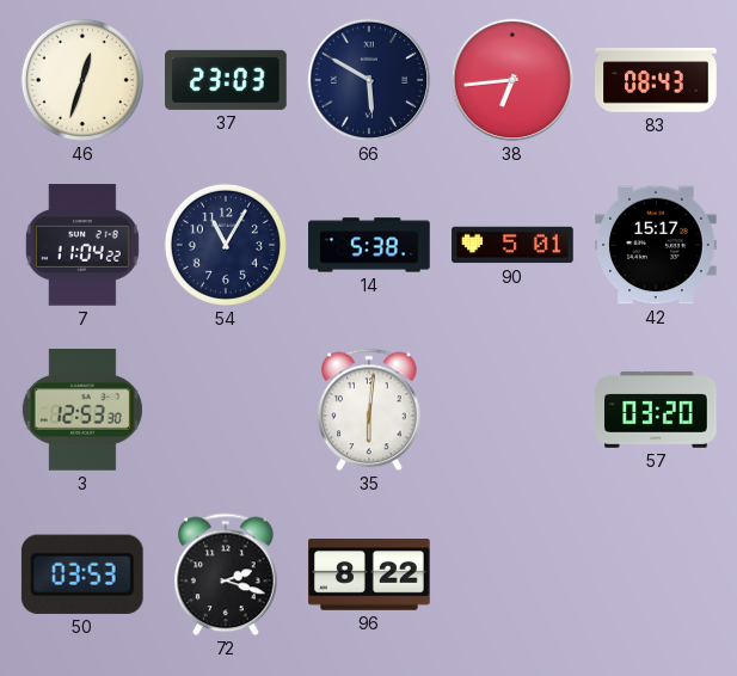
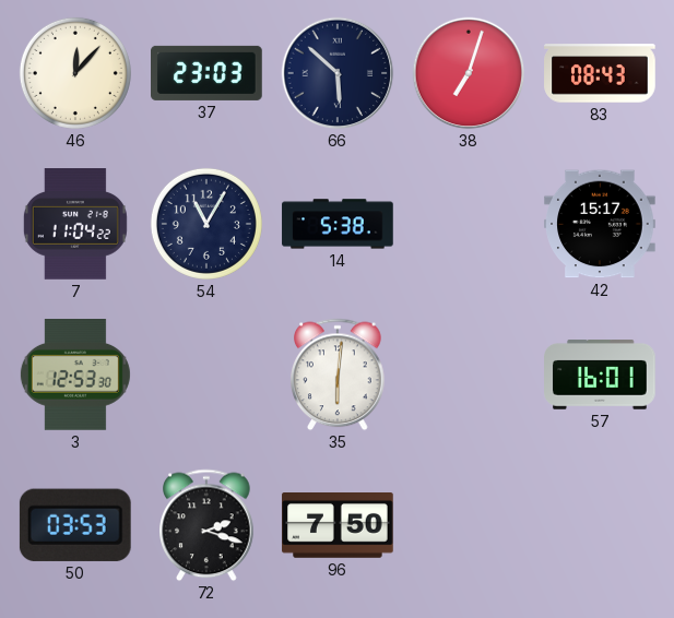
46: 12:33 -> 12:07
66: 5:50 -> 5:52
38: 6:44 -> 7:03
90: 5:01 -> none
57: 03:20 -> 16:01
96: 8:22 -> 7:50
